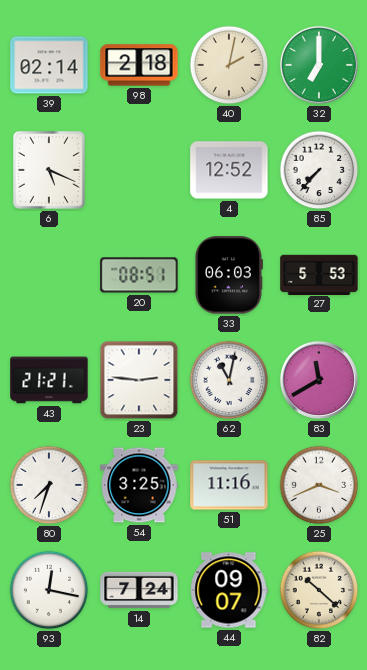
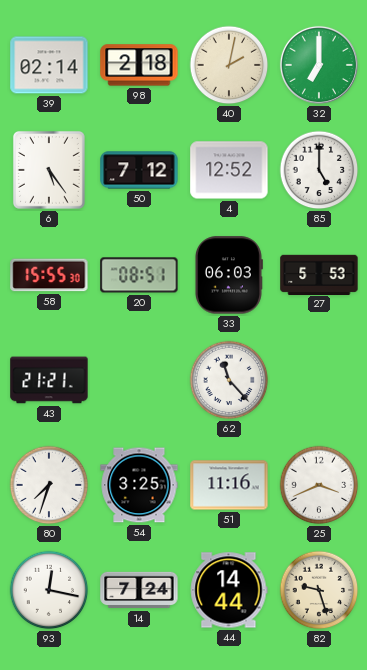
6: 5:19 -> 5:24
50: none -> 7:12
85: 7:37 -> 5:00
58: none -> 15:55
23: 2:46 -> none
62: 11:02 -> 11:23
83: 11:40 -> none
44: 09:07 -> 14:44
82: 10:22 -> 9:27
